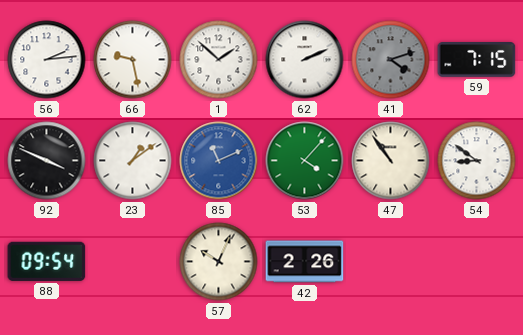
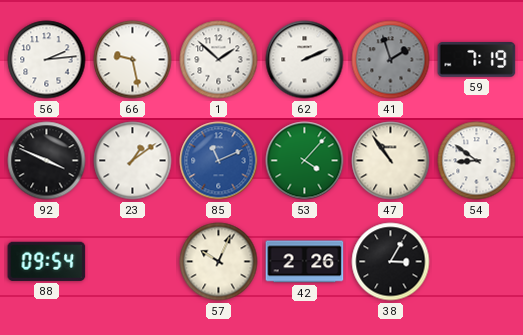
41: 4:12 -> 1:57
59: 7:15 -> 7:19
38: none -> 3:05
